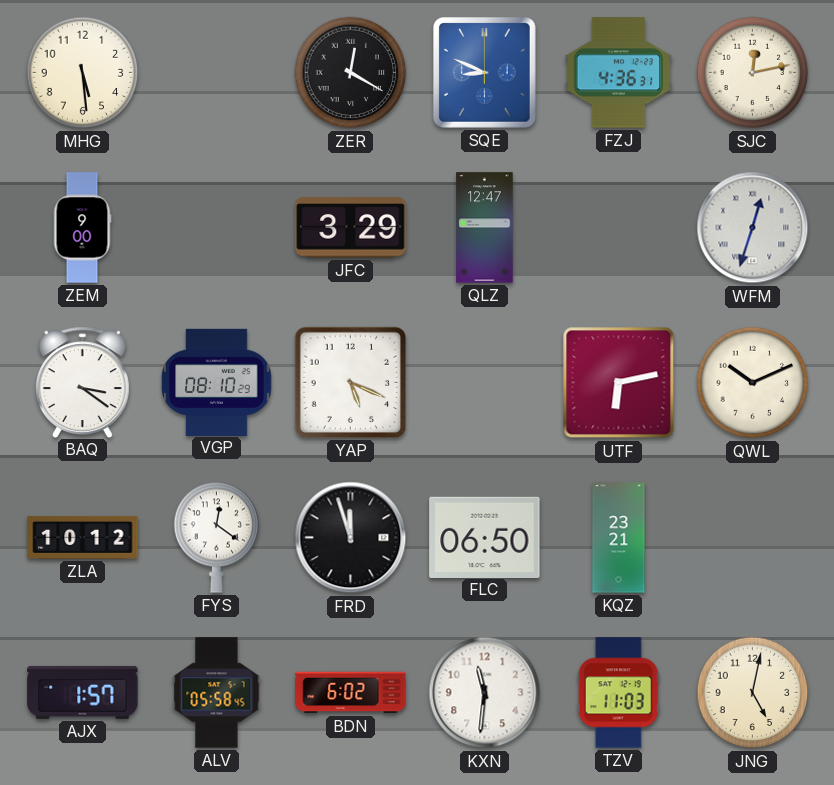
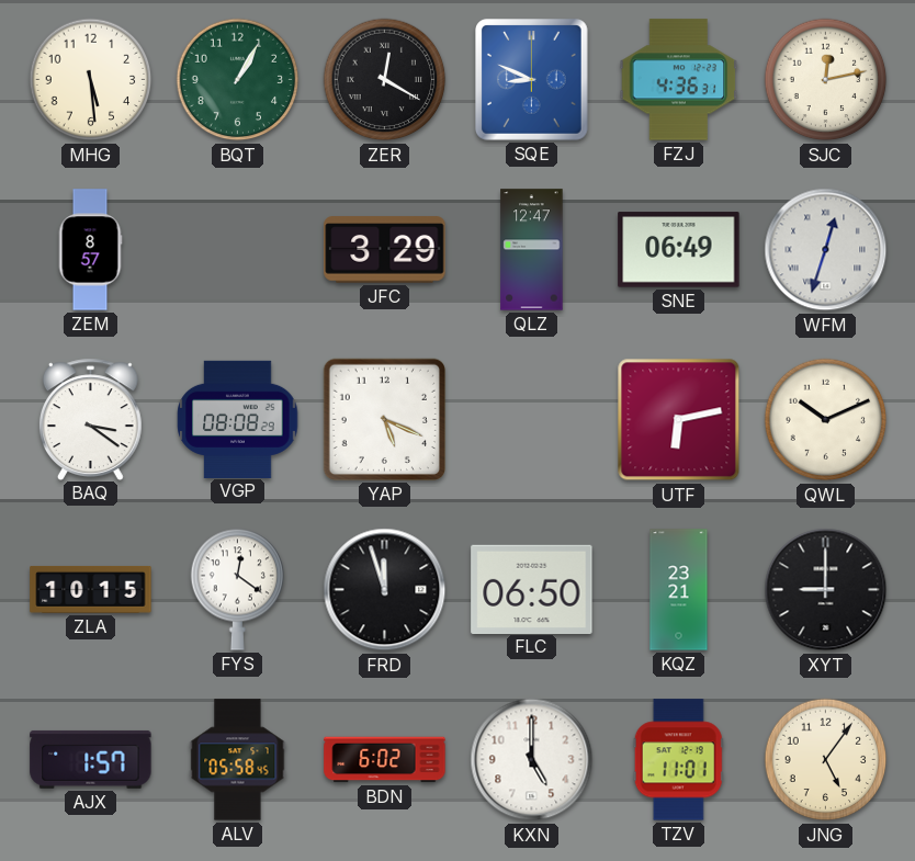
BQT: none -> 1:05
ZEM: 9:00 -> 8:57
SNE: none -> 06:49
VGP: 08:10 -> 08:08
ZLA: 10:12 -> 10:15
XYT: none -> 9:00
KXN: 11:31 -> 5:00
TZV: 11:03 -> 11:01
JNG: 5:02 -> 5:06
